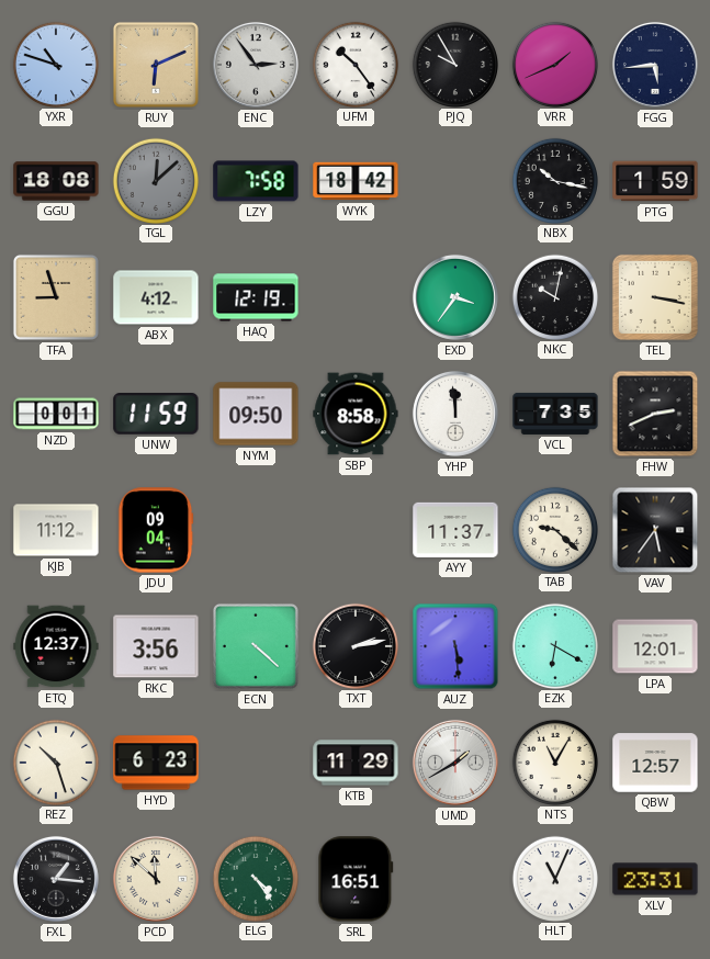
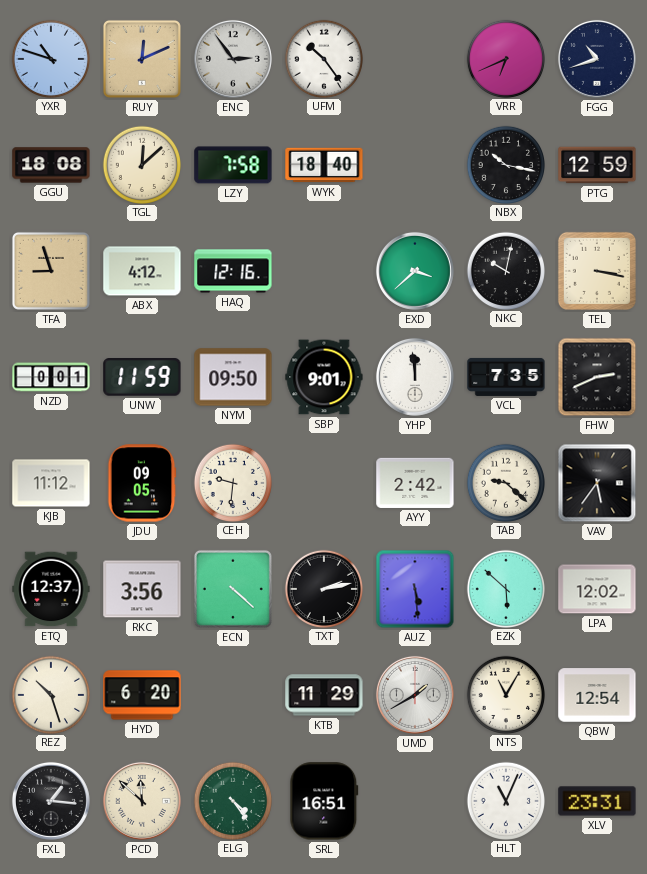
RUY: 6:11 -> 12:11
PJQ: 9:55 -> none
VRR: 1:41 -> 6:41
FGG: 5:44 -> 10:42
TGL dial: grey -> cream
WYK: 18:42 -> 18:40
PTG: 1:59 -> 12:59
HAQ: 12:19 -> 12:16
EXD: 3:36 -> 3:38
SBP: 8:58 -> 9:01
JDU: 09:04 -> 09:05
CEH: none -> 9:31
AYY: 11:37 -> 2:42
EZK: 6:20 -> 5:52
LPA: 12:01 -> 12:02
HYD: 6:23 -> 6:20
QBW: 12:57 -> 12:54
